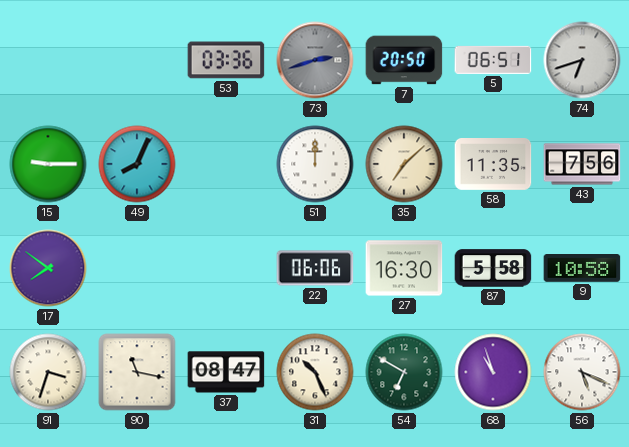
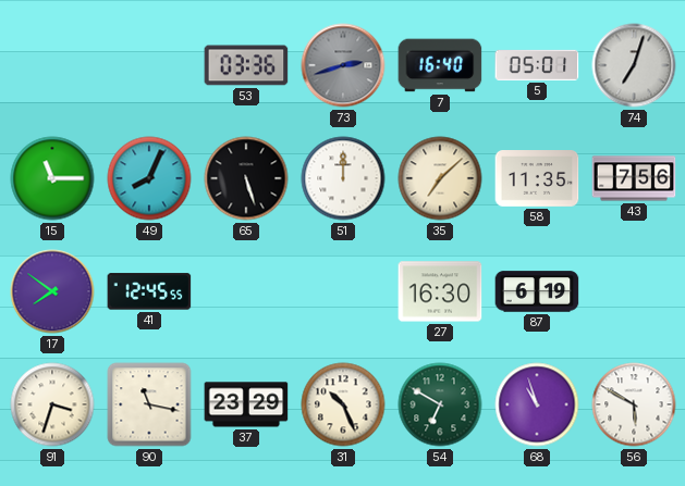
7: 20:50 -> 16:40
5: 06:51 -> 05:01
74: 6:42 -> 7:03
15: 9:15 -> 11:15
65: none -> 5:27
41: none -> 12:45
22: 06:06 -> none
87: 5:58 -> 6:19
9: 10:58 -> none
37: 08:47 -> 23:29
56: 5:19 -> 5:50
